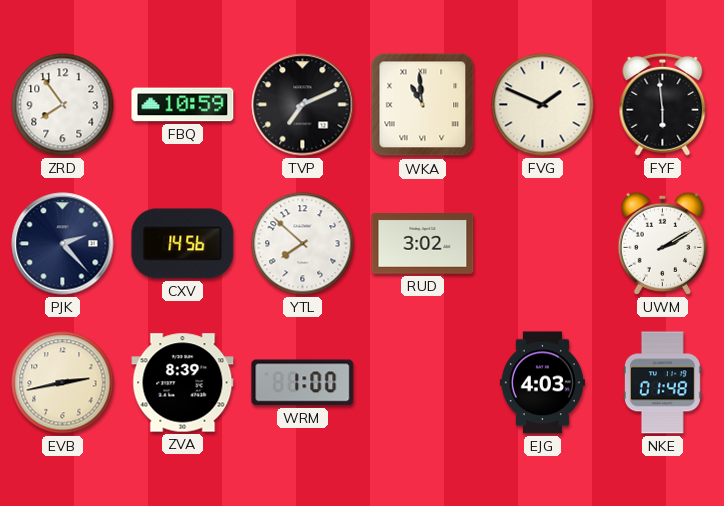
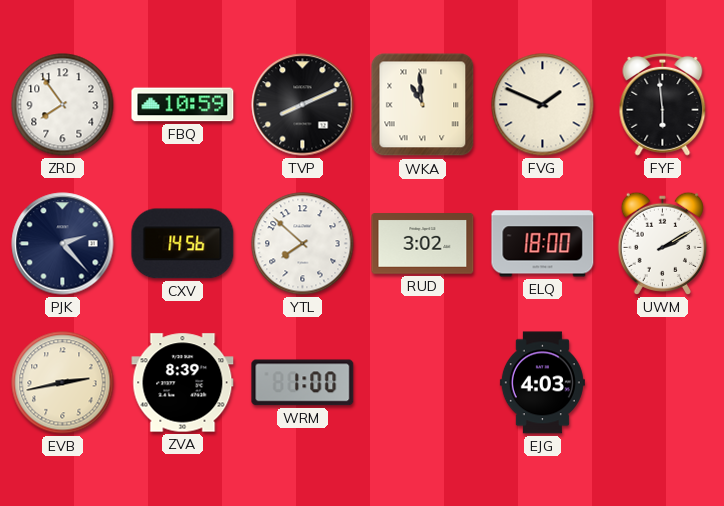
TVP: 7:11 -> 8:11
ELQ: none -> 18:00
NKE: 01:48 -> none
